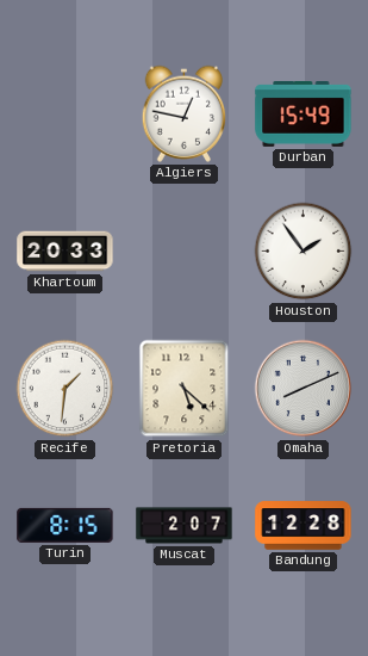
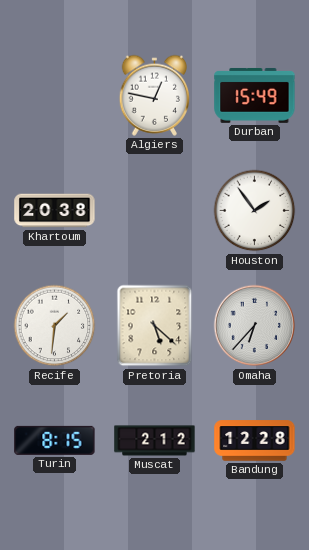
Khartoum: 20:33 -> 20:38
Omaha: 8:11 -> 6:37
Muscat: 2:07 -> 2:12
